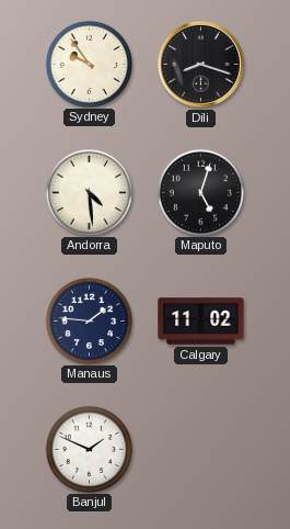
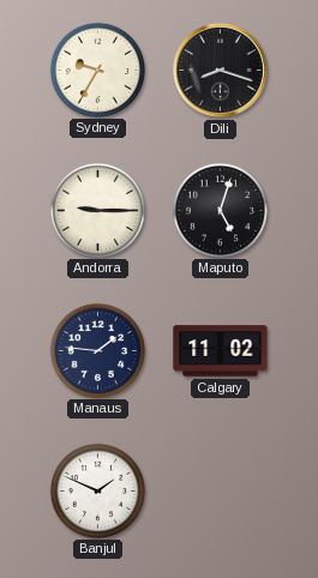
Sydney: 9:54 -> 9:35
Andorra: 4:29 -> 9:15
